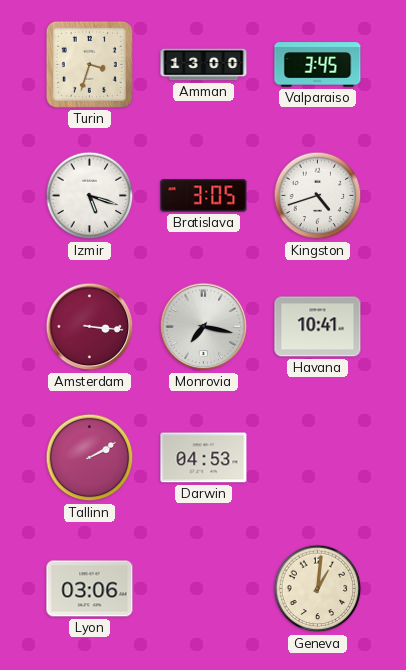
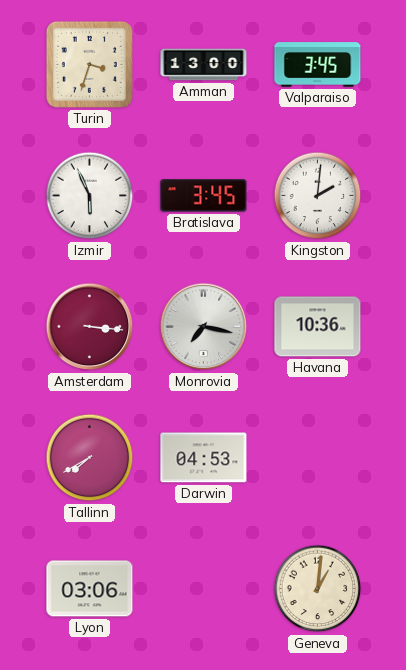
Izmir: 5:18 -> 5:56
Bratislava: 3:05 -> 3:45
Kingston: 4:42 -> 2:01
Havana: 10:41 -> 10:36
Tallinn: 2:10 -> 7:40
